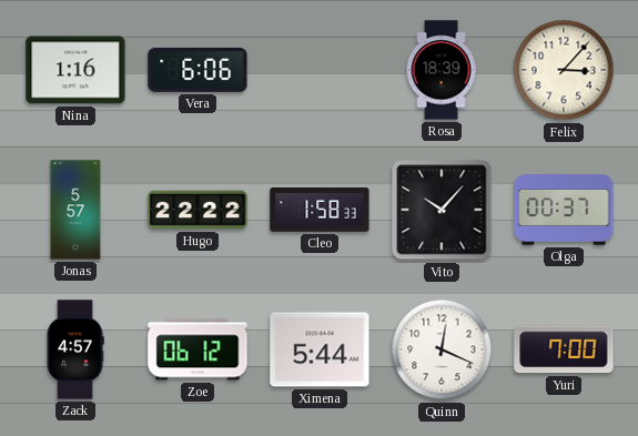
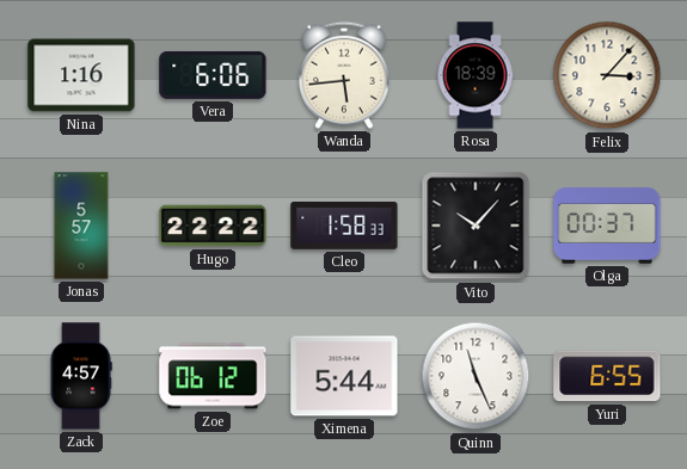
Wanda: none -> 5:44
Quinn: 12:19 -> 11:26
Yuri: 7:00 -> 6:55
